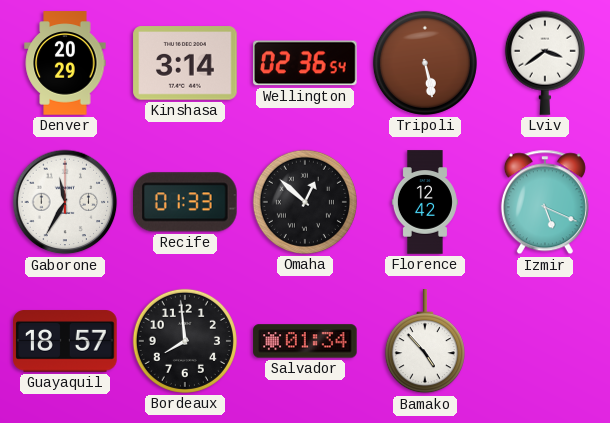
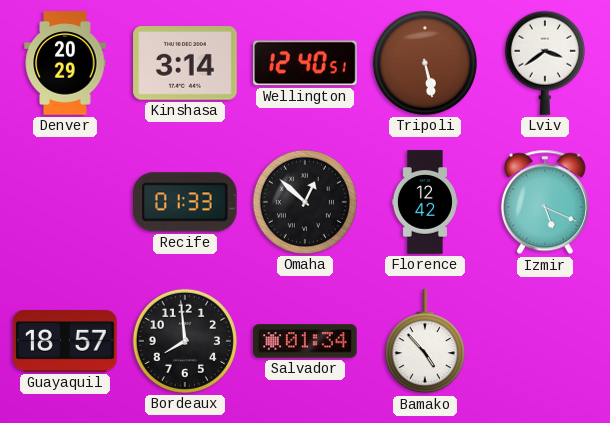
Wellington: 02:36 -> 12:40
Gaborone: 11:35 -> none
